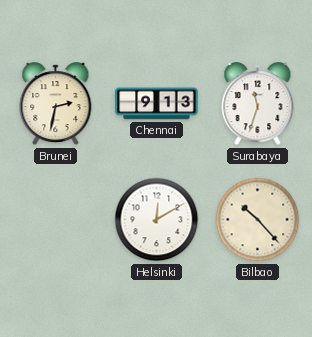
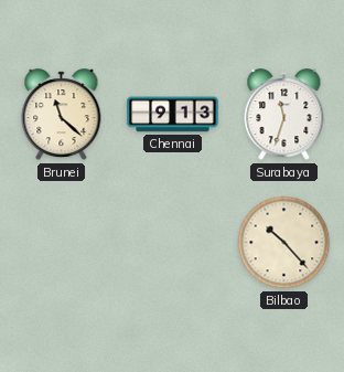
Brunei: 2:32 -> 11:22
Helsinki: 12:10 -> none
